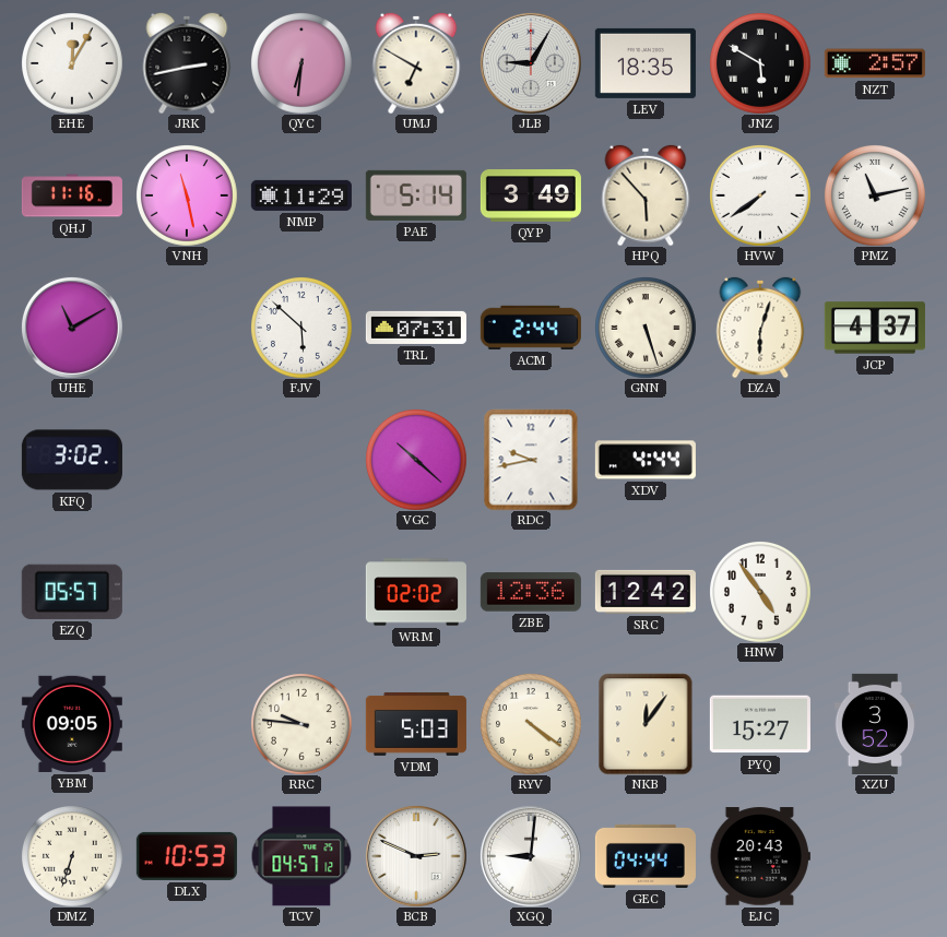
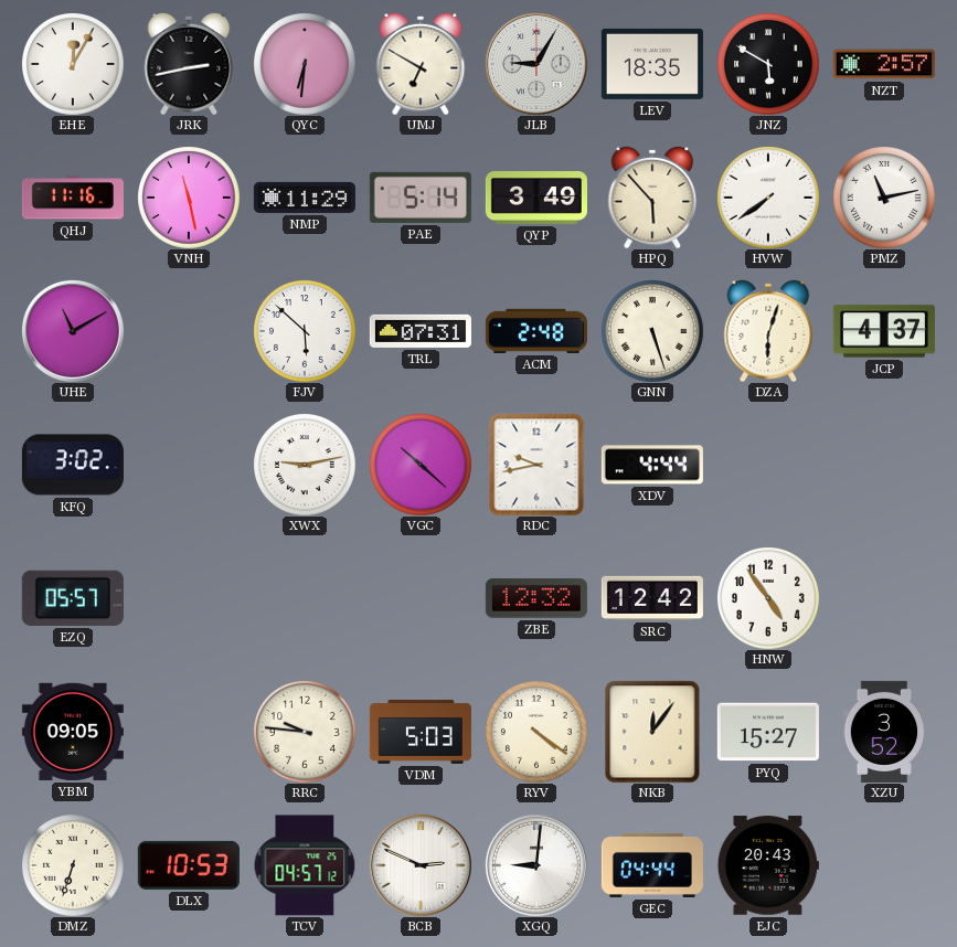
ACM: 2:44 -> 2:48
XWX: none -> 9:13
WRM: 02:02 -> none
ZBE: 12:36 -> 12:32
